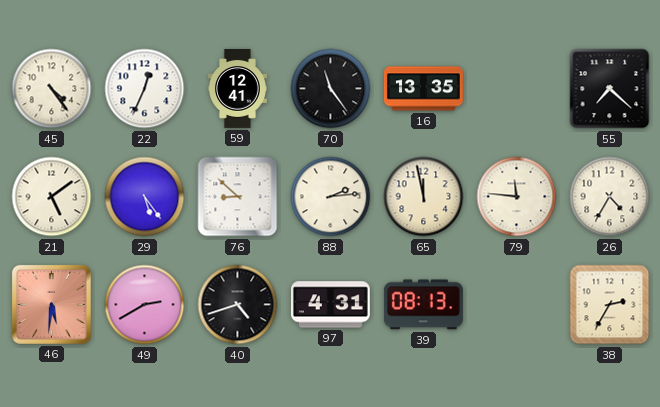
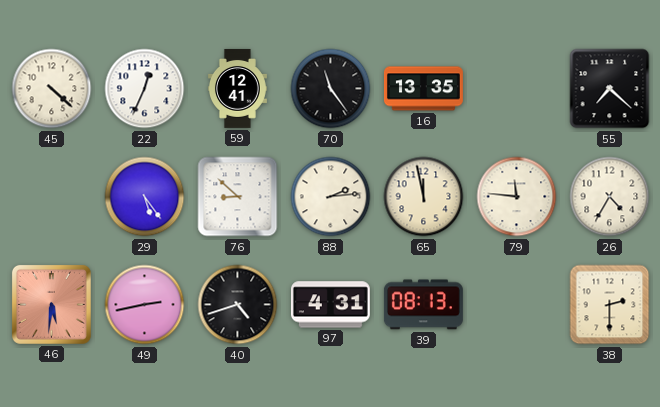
45: 4:24 -> 4:22
21: 5:09 -> none
49: 2:40 -> 2:43
38: 2:35 -> 2:30
